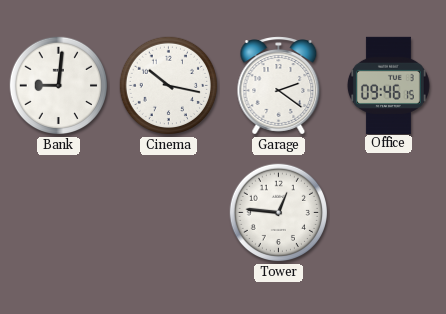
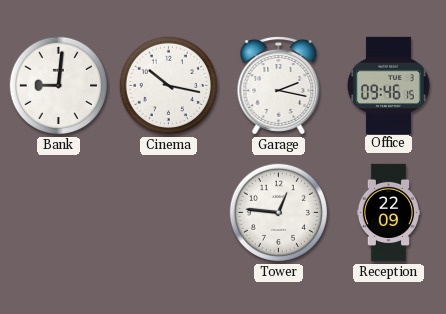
Garage: 2:21 -> 2:17
Reception: none -> 22:09
